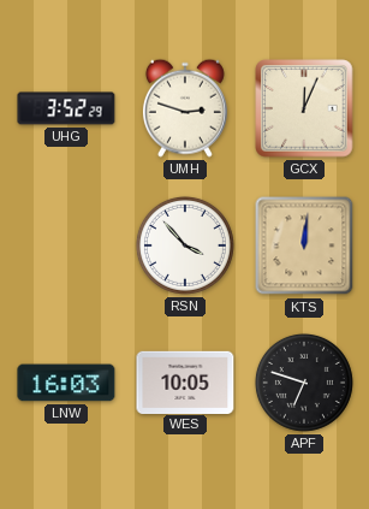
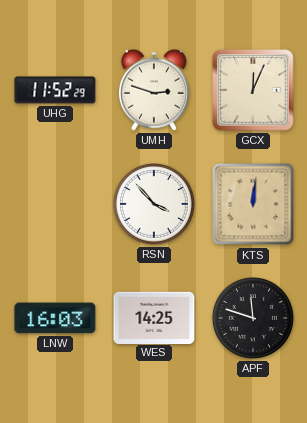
UHG: 3:52 -> 11:52
WES: 10:05 -> 14:25
APF: 6:48 -> 11:48
